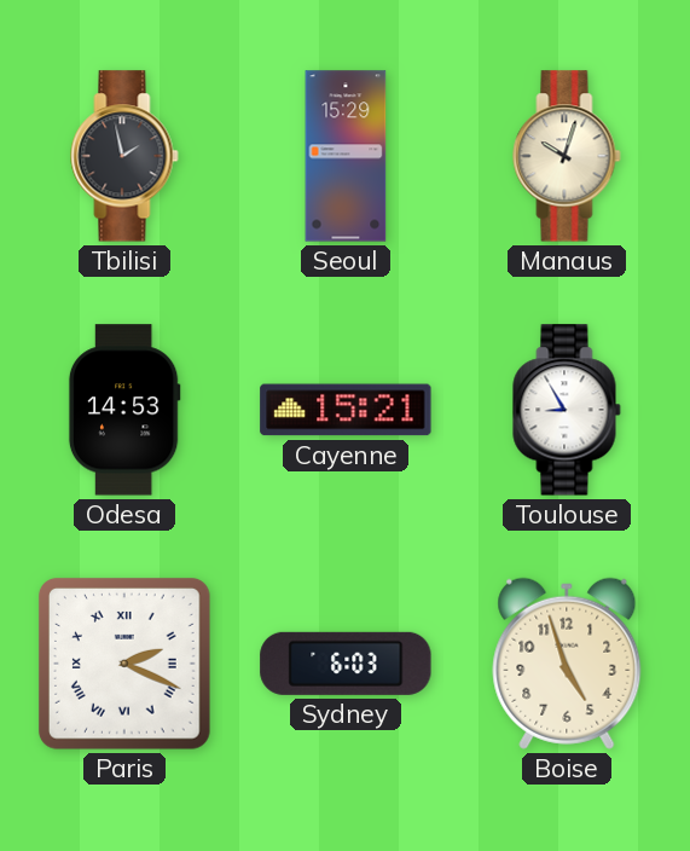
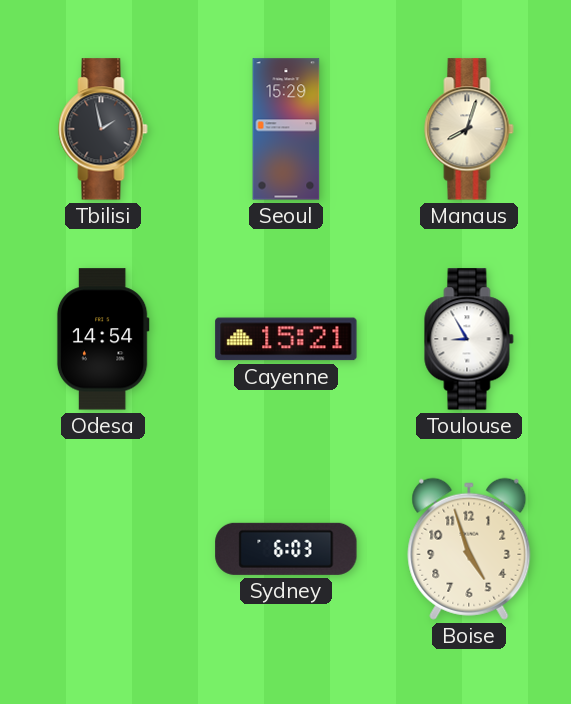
Manaus: 10:03 -> 8:03
Odesa: 14:53 -> 14:54
Paris: 2:19 -> none
